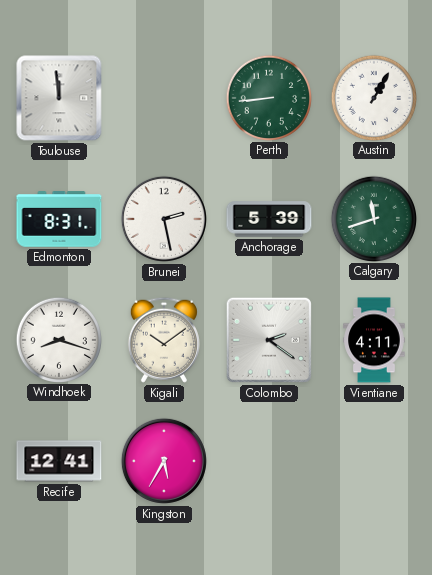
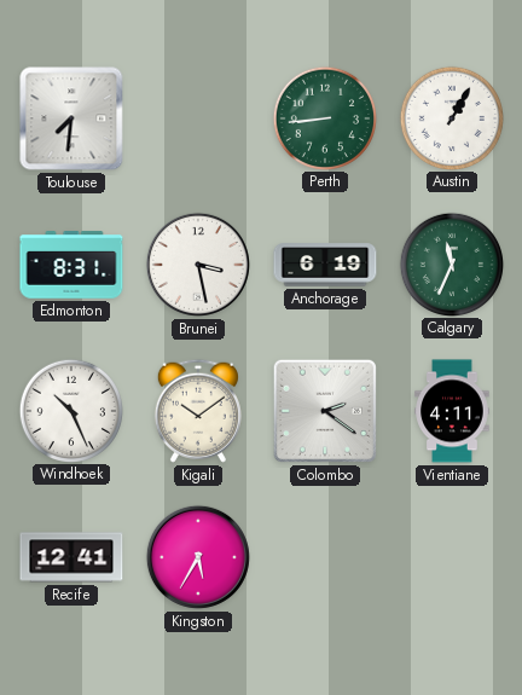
Toulouse: 11:59 -> 7:31
Brunei: 2:28 -> 3:28
Anchorage: 5:39 -> 6:19
Calgary: 11:42 -> 11:34
Windhoek: 8:18 -> 10:26
